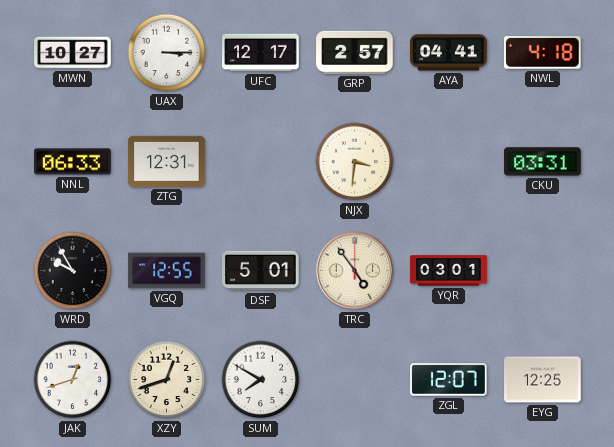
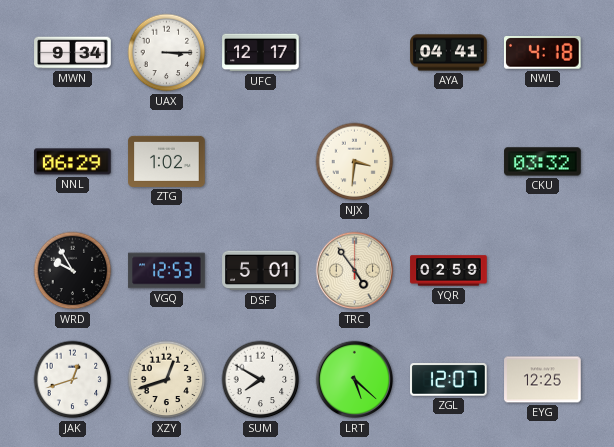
MWN: 10:27 -> 9:34
GRP: 2:57 -> none
NNL: 06:33 -> 06:29
ZTG: 12:31 -> 1:02
CKU: 03:31 -> 03:32
VGQ: 12:55 -> 12:53
YQR: 03:01 -> 02:59
LRT: none -> 5:22
